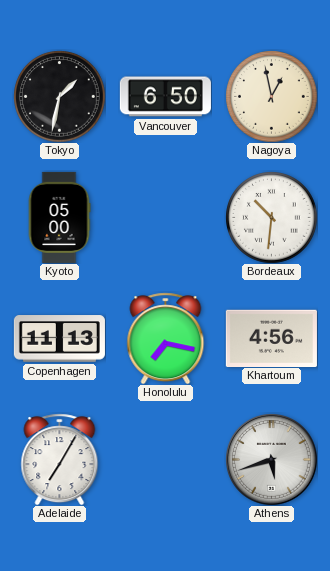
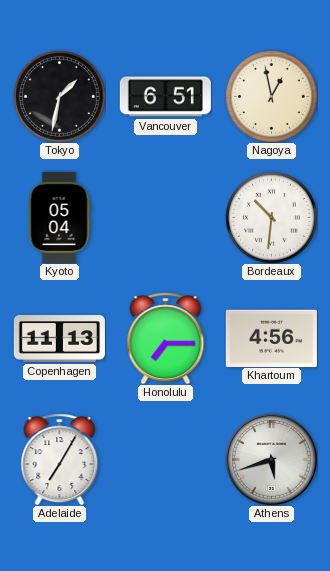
Vancouver: 6:50 -> 6:51
Kyoto: 05:00 -> 05:04
Honolulu: 7:17 -> 7:15
